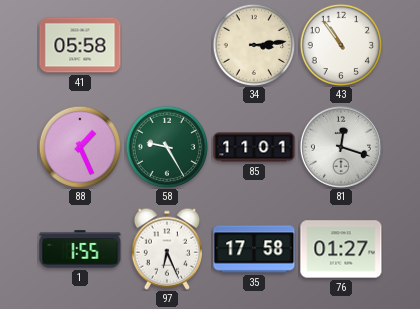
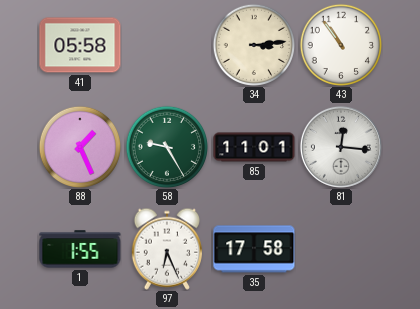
81: 12:18 -> 12:16
76: 01:27 -> none
